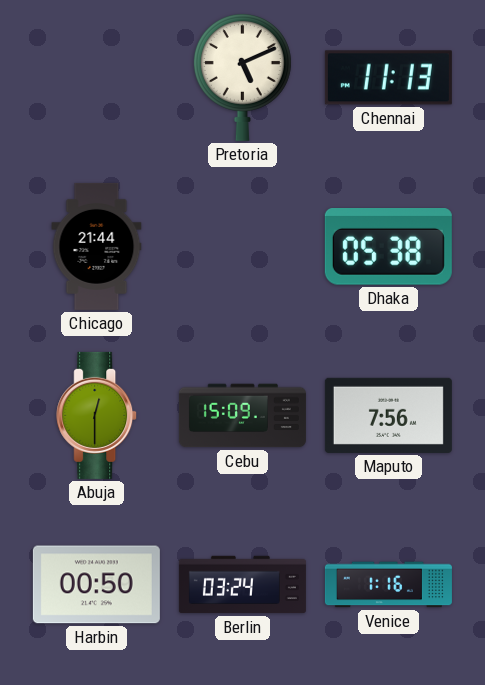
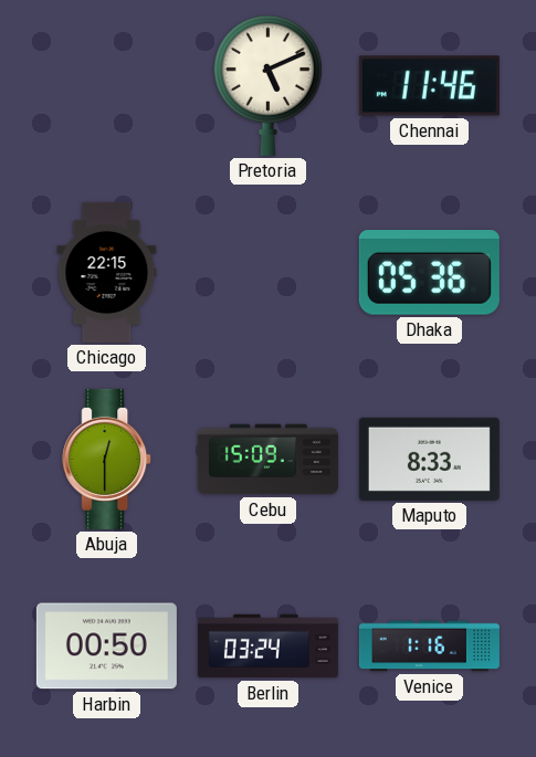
Chennai: 11:13 -> 11:46
Chicago: 21:44 -> 22:15
Dhaka: 05:38 -> 05:36
Maputo: 7:56 -> 8:33
